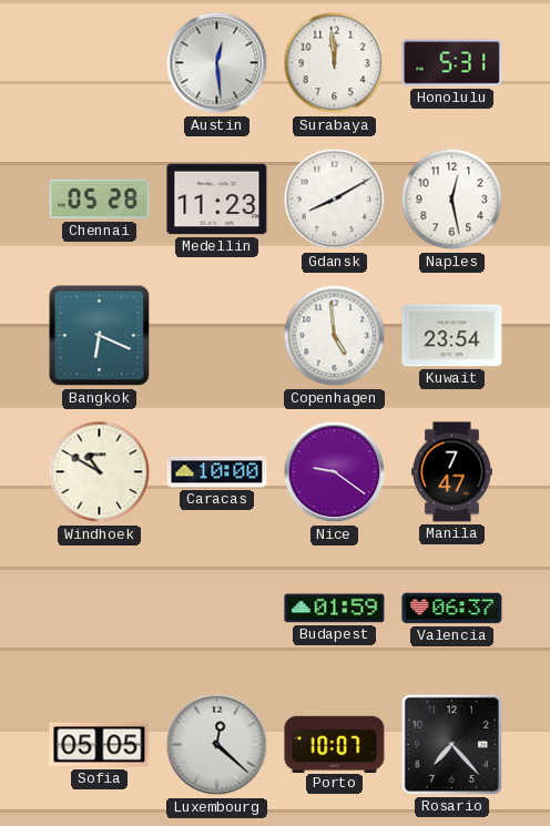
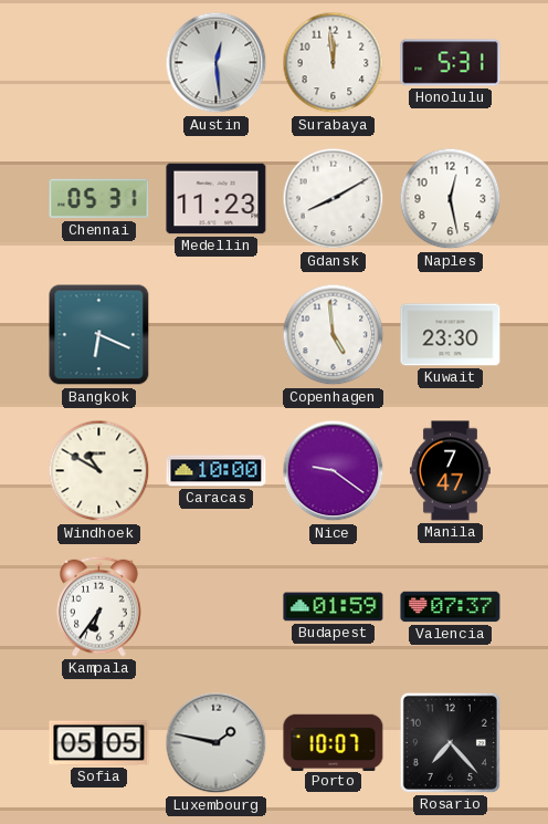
Chennai: 05:28 -> 05:31
Kuwait: 23:54 -> 23:30
Kampala: none -> 6:36
Valencia: 06:37 -> 07:37
Luxembourg: 12:22 -> 1:47
